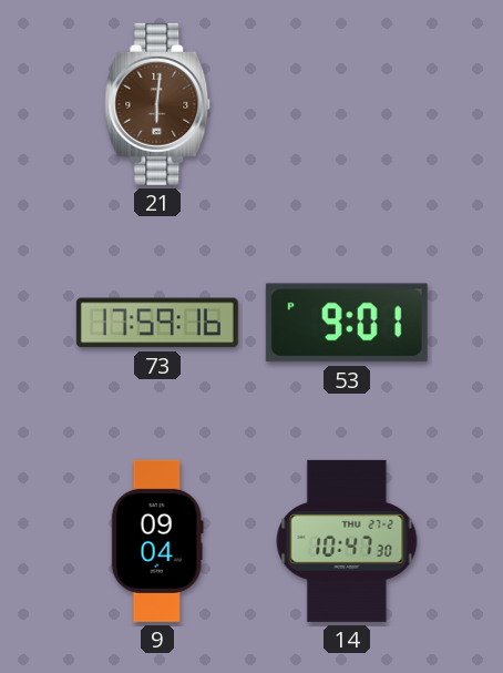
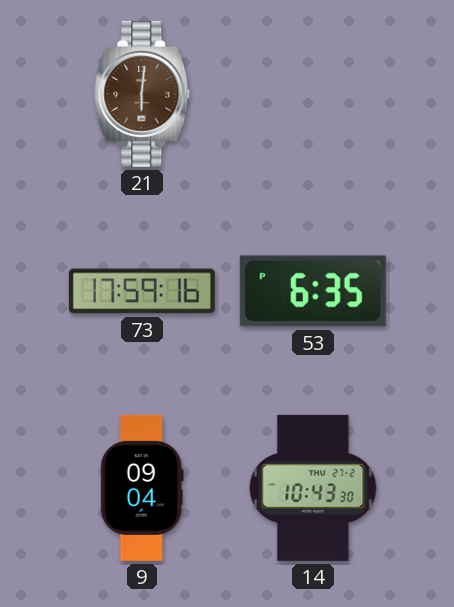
53: 9:01 -> 6:35
14: 10:47 -> 10:43
